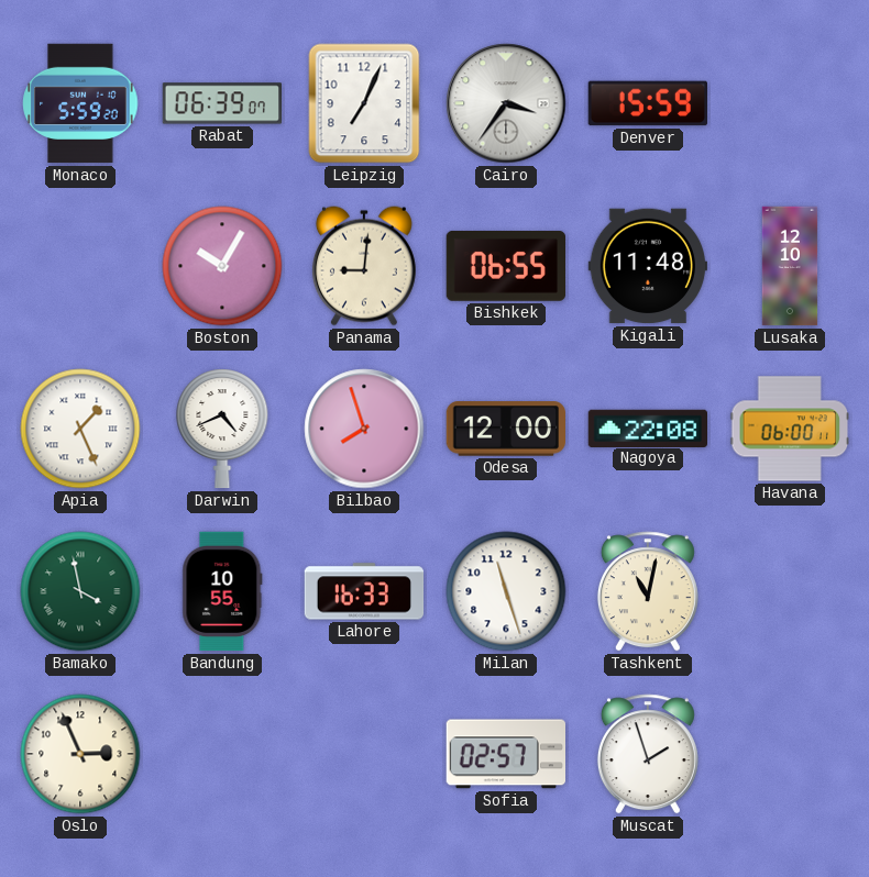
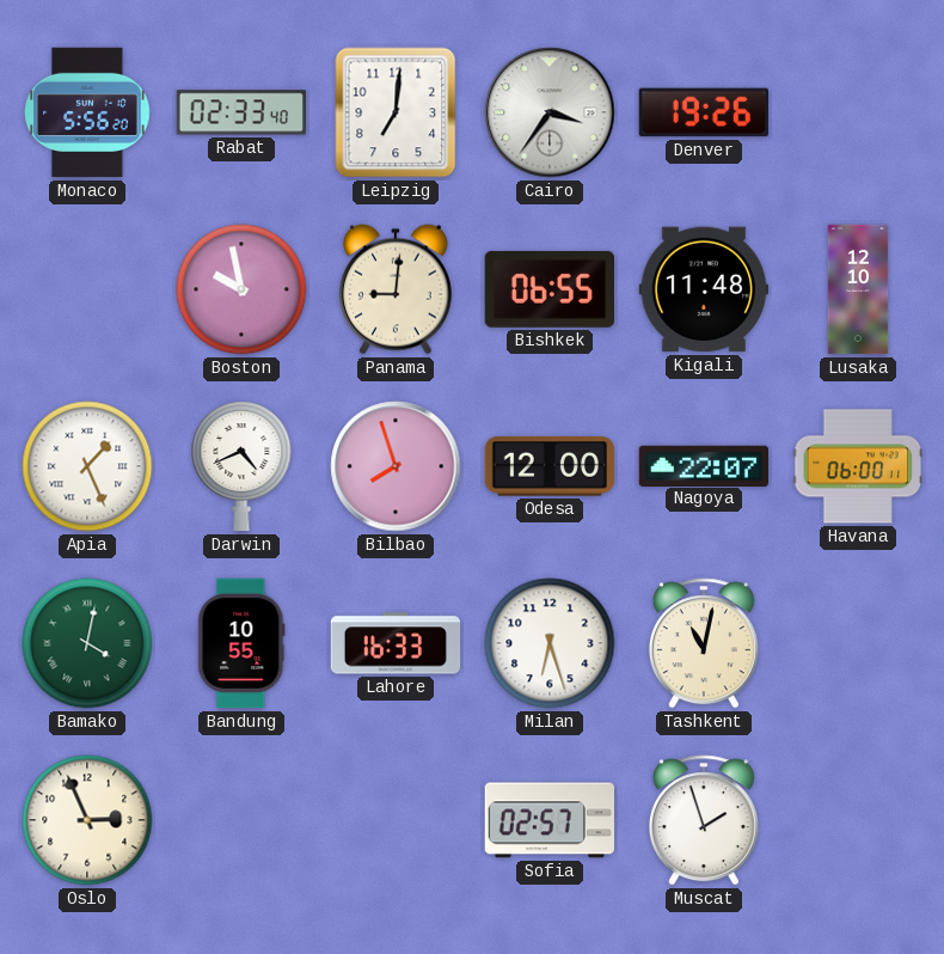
Monaco: 5:59 -> 5:56
Rabat: 06:39 -> 02:33
Leipzig: 7:04 -> 7:01
Denver: 15:59 -> 19:26
Boston: 10:05 -> 9:58
Nagoya: 22:08 -> 22:07
Bamako: 3:58 -> 4:02
Milan: 11:27 -> 6:27
